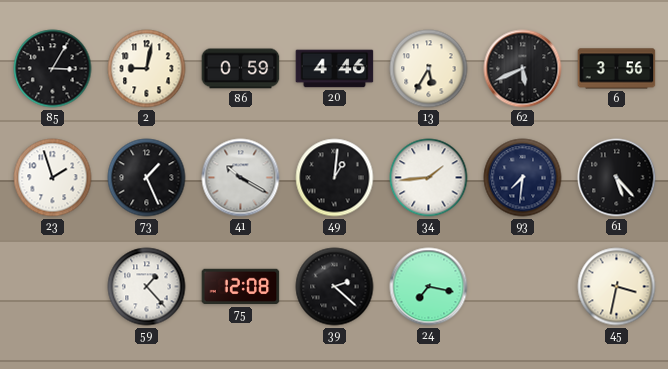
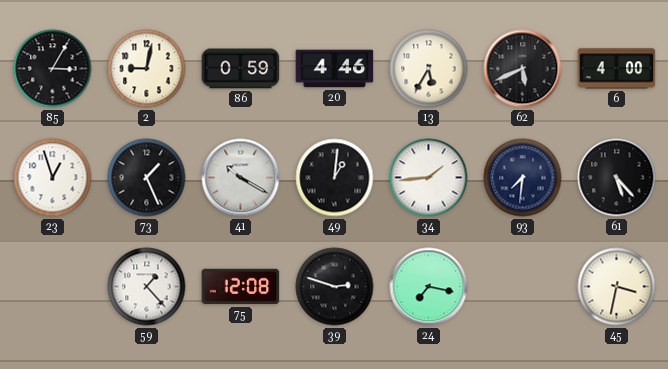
6: 3:56 -> 4:00
23: 1:57 -> 12:57
39: 2:22 -> 2:48
